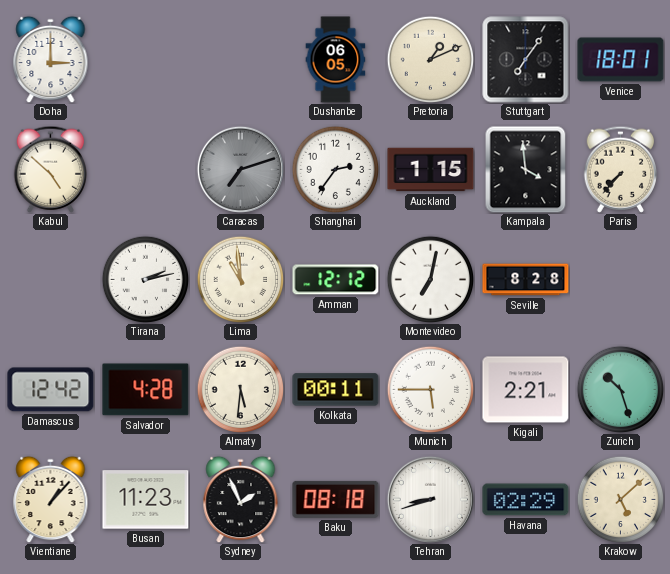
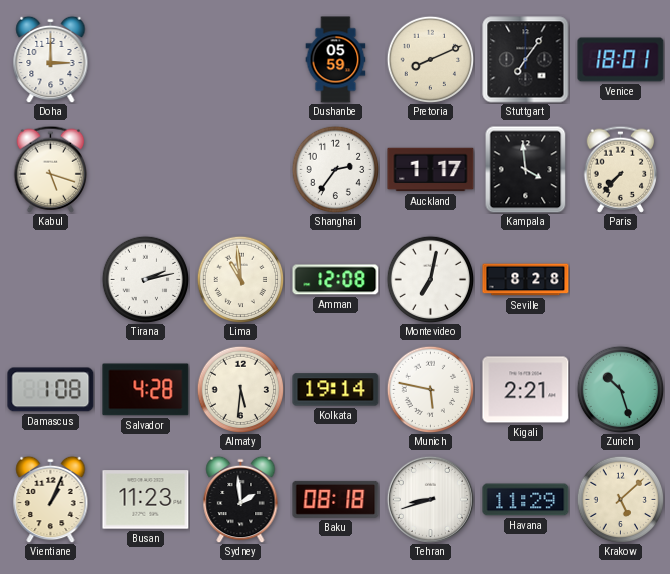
Dushanbe: 06:05 -> 05:59
Pretoria: 1:11 -> 8:11
Kabul: 4:52 -> 5:18
Caracas: 7:12 -> none
Auckland: 1:15 -> 1:17
Amman: 12:12 -> 12:08
Damascus: 12:42 -> 1:08
Kolkata: 00:11 -> 19:14
Munich: 5:45 -> 5:47
Vientiane: 1:07 -> 1:04
Sydney: 1:56 -> 1:59
Havana: 02:29 -> 11:29
